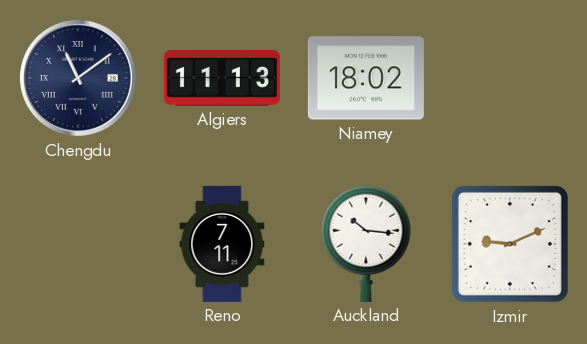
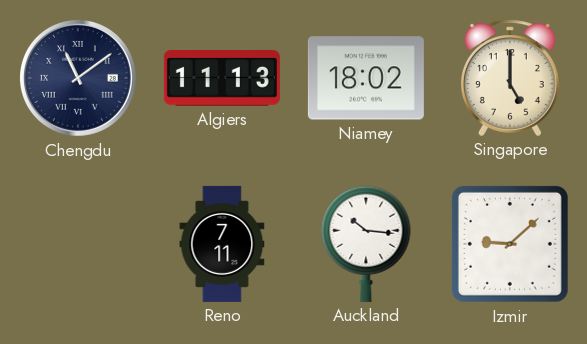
Singapore: none -> 5:00
Izmir: 9:11 -> 9:08
